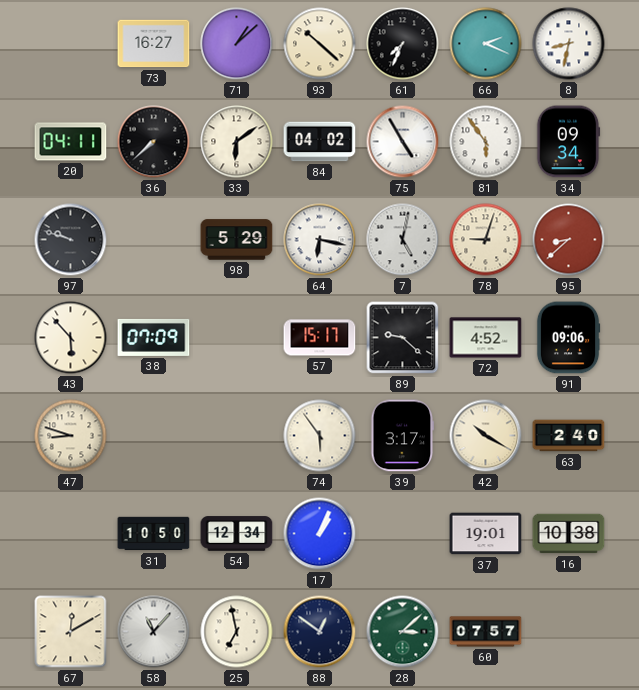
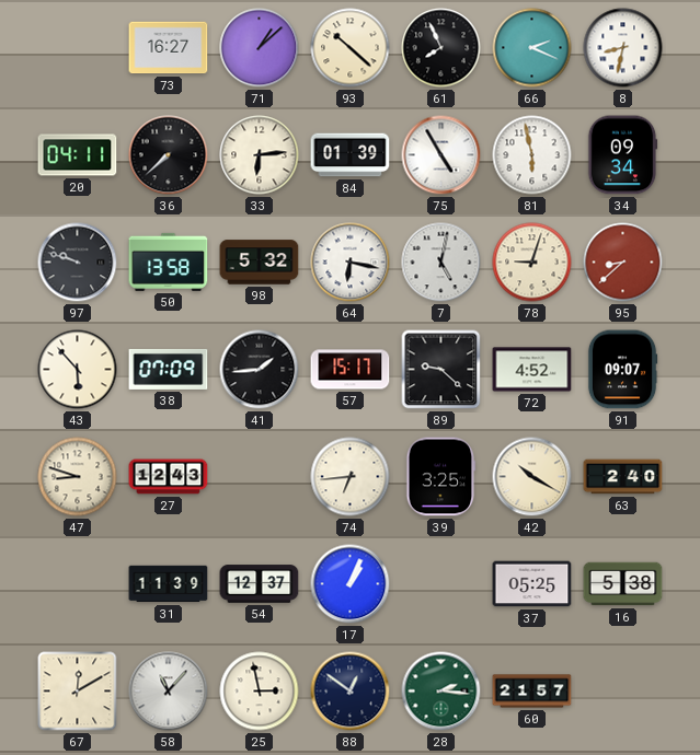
61: 7:34 -> 7:56
33: 6:09 -> 6:14
84: 04:02 -> 01:39
81: 5:54 -> 5:58
50: none -> 13:58
98: 5:29 -> 5:32
41: none -> 1:44
91: 09:06 -> 09:07
27: none -> 12:43
74: 5:54 -> 6:44
39: 3:17 -> 3:25
31: 10:50 -> 11:39
54: 12:34 -> 12:37
37: 19:01 -> 05:25
16: 10:38 -> 5:38
25: 6:58 -> 2:58
28: 3:08 -> 2:16
60: 07:57 -> 21:57
